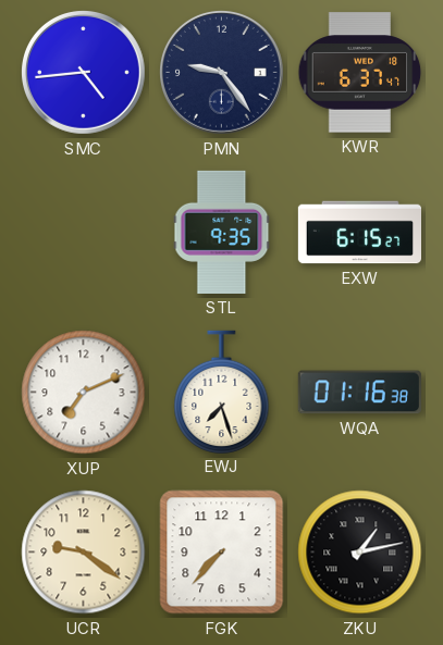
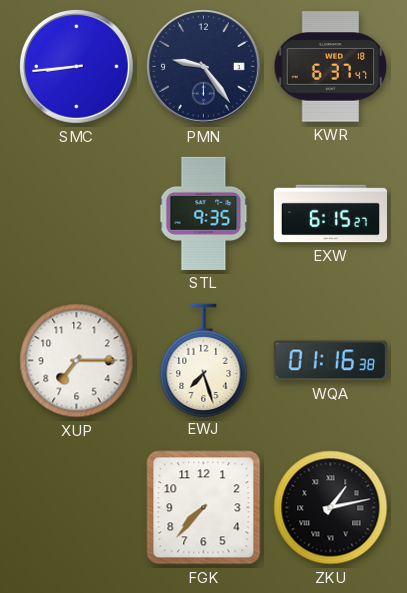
SMC: 4:44 -> 8:44
XUP: 7:11 -> 7:15
UCR: 9:21 -> none
